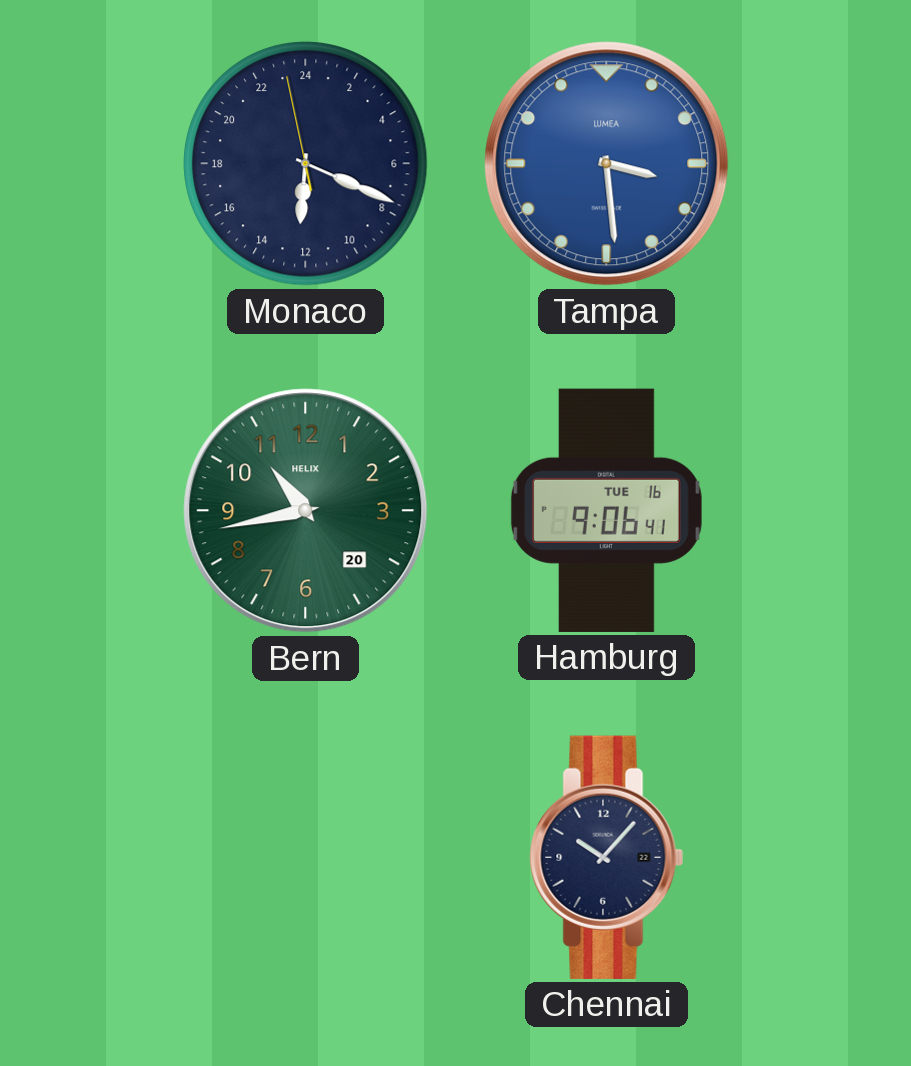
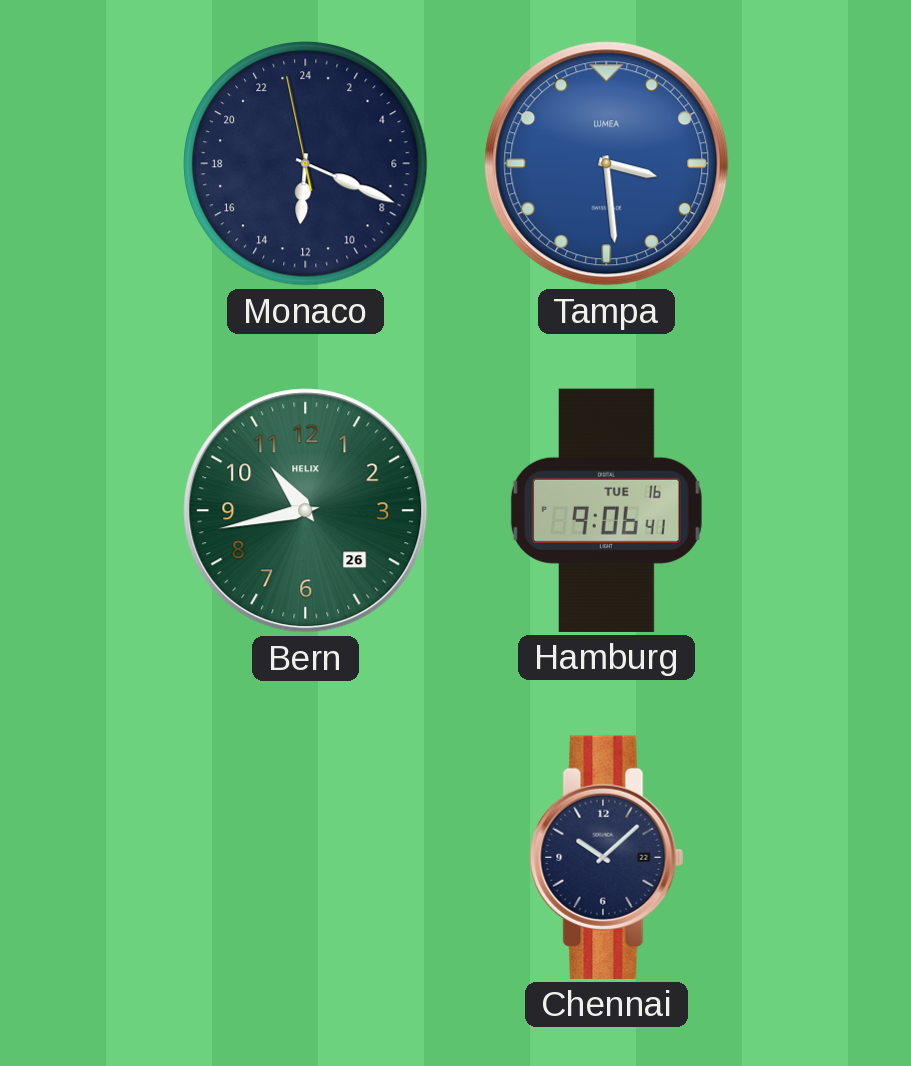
Bern date: 20 -> 26
Chennai: 10:07 -> 10:08
